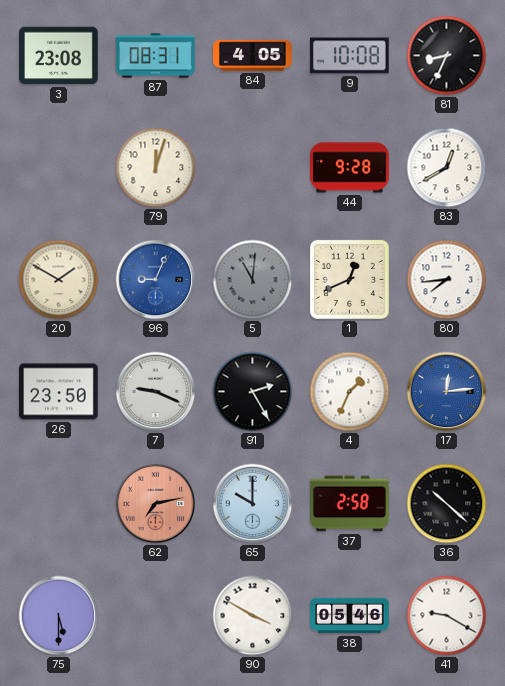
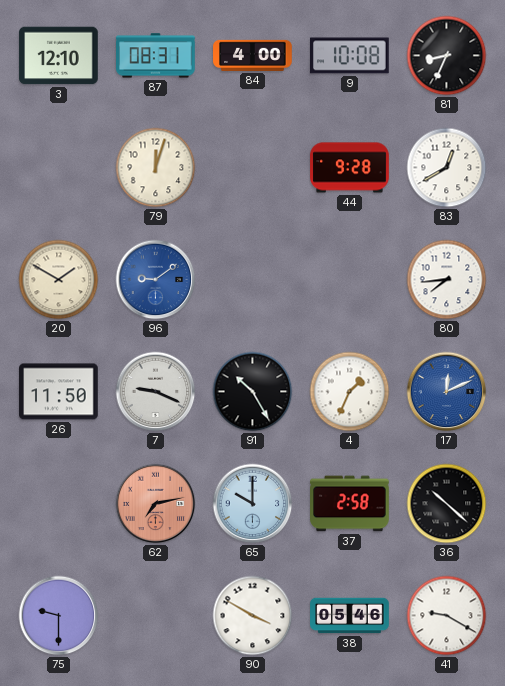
3: 23:08 -> 12:10
84: 4:05 -> 4:00
96: 9:04 -> 9:09
5: 11:01 -> none
1: 12:41 -> none
26: 23:50 -> 11:50
91: 2:25 -> 10:25
17: 12:14 -> 12:11
75: 5:30 -> 9:30
